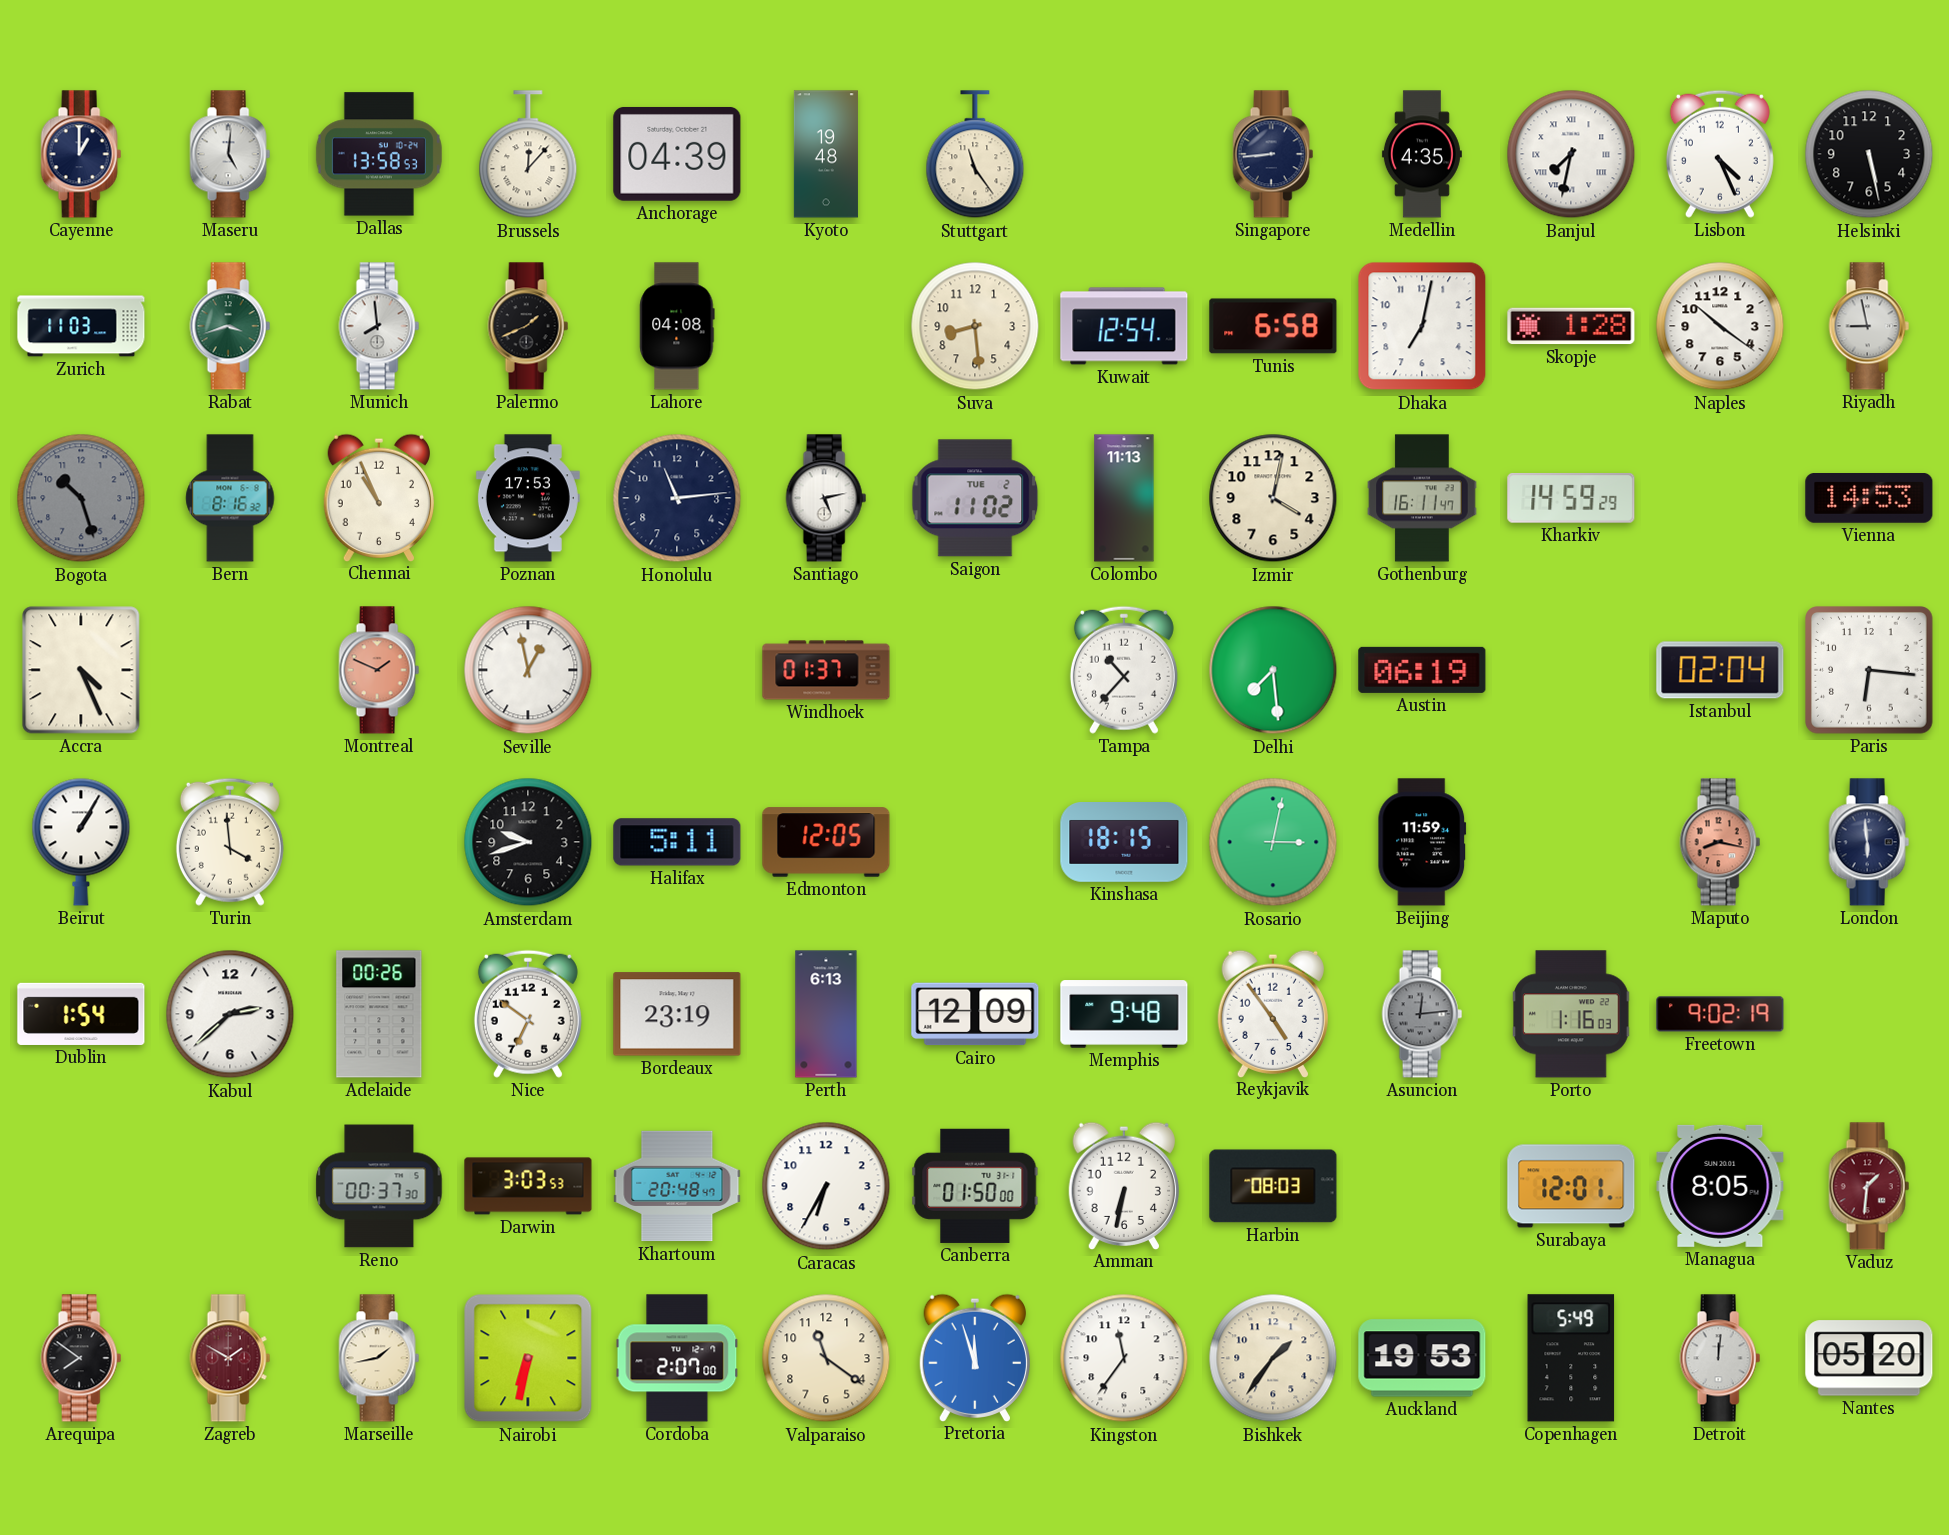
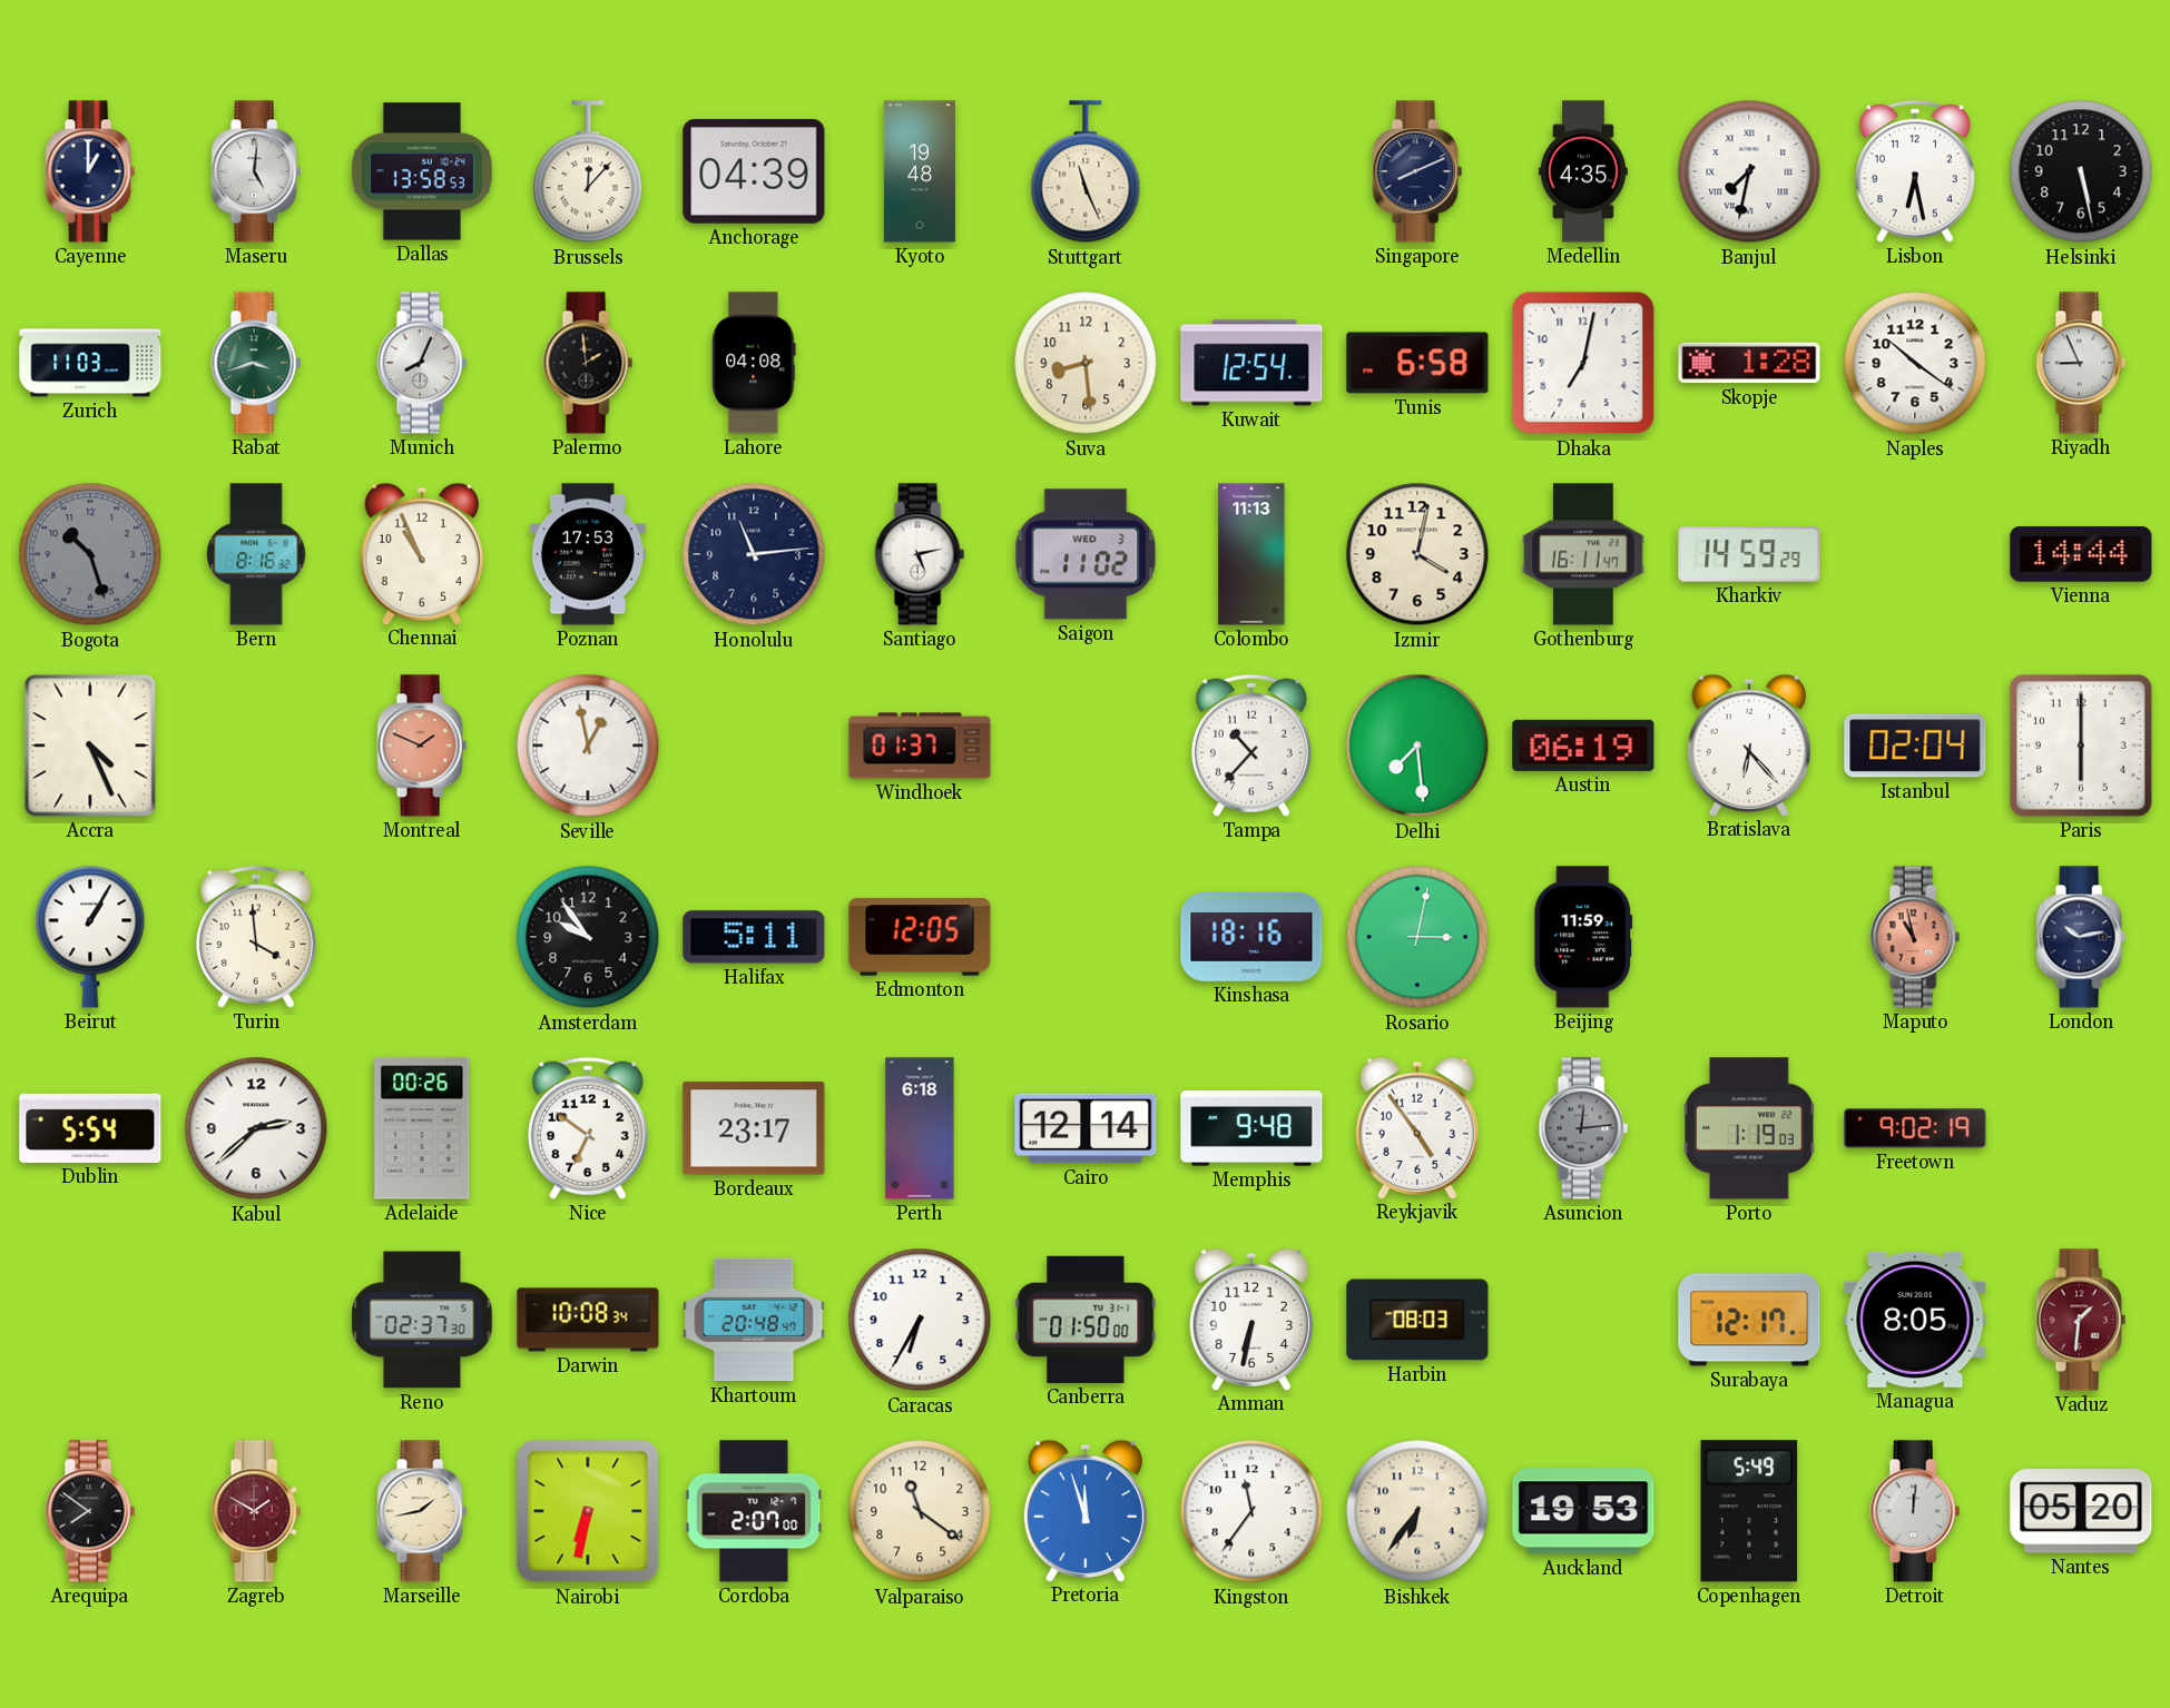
Stuttgart: 11:24 -> 11:26
Singapore: 8:44 -> 8:11
Lisbon: 4:26 -> 6:28
Munich: 7:59 -> 8:04
Palermo: 1:41 -> 1:59
Riyadh: 8:58 -> 8:56
Saigon date: TUE 2 -> WED 3
Vienna: 14:53 -> 14:44
Bratislava: none -> 6:23
Paris: 6:16 -> 6:00
Amsterdam: 9:42 -> 9:54
Kinshasa: 18:15 -> 18:16
Maputo: 8:17 -> 10:58
London: 5:59 -> 10:13
Dublin: 1:54 -> 5:54
Bordeaux: 23:19 -> 23:17
Perth: 6:13 -> 6:18
Cairo: 12:09 -> 12:14
Porto: 1:16 -> 1:19
Reno: 00:37 -> 02:37
Darwin: 3:03 -> 10:08
Surabaya: 12:01 -> 12:17
Bishkek: 1:36 -> 6:36
